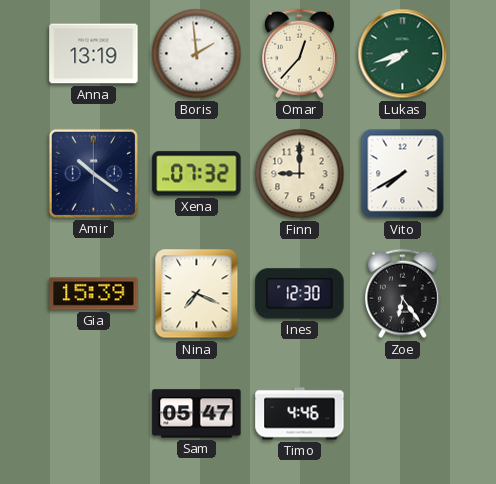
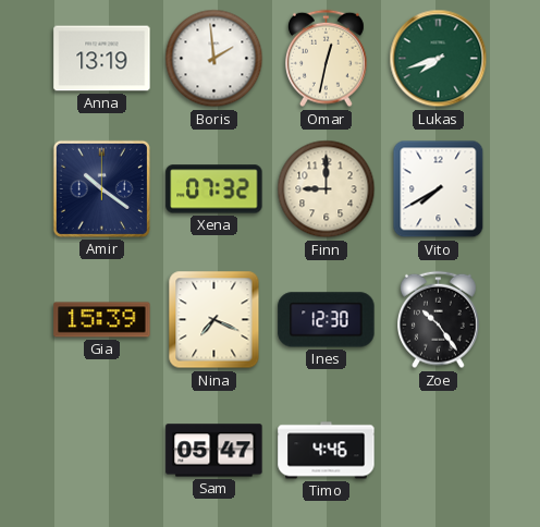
Omar: 12:37 -> 12:32
Zoe: 6:24 -> 10:24
